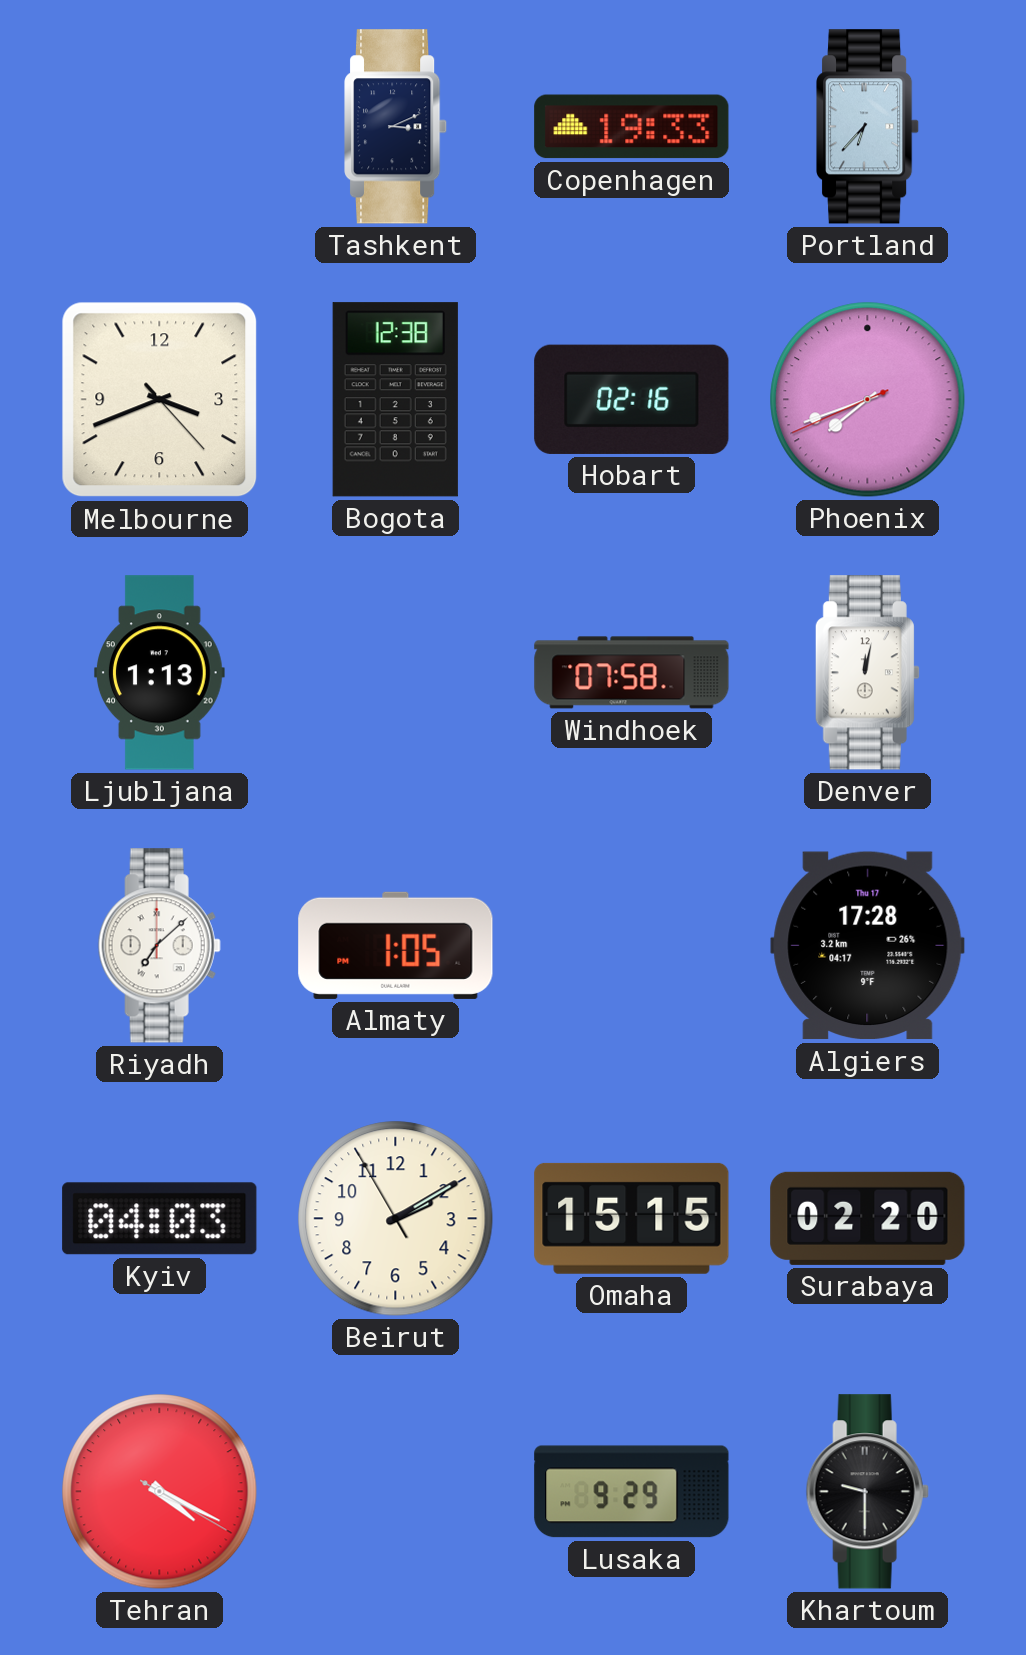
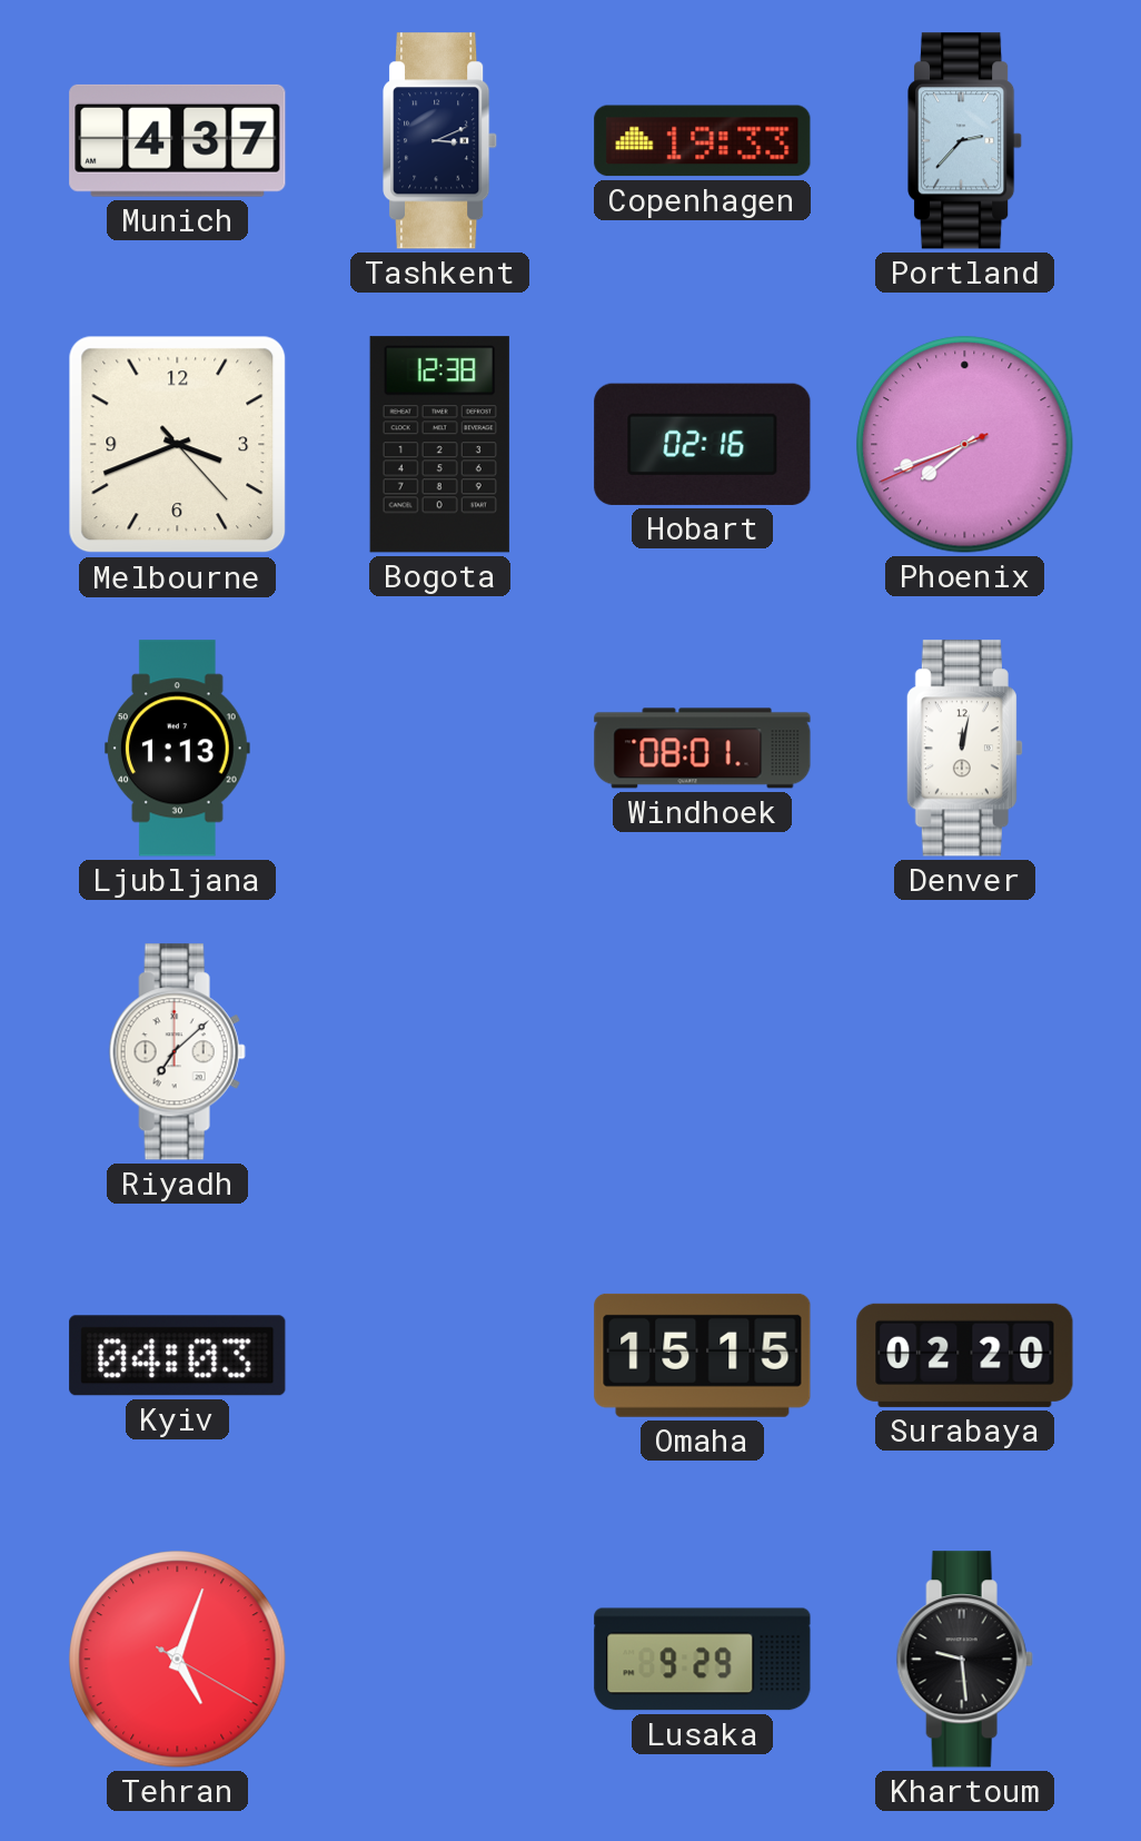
Munich: none -> 4:37
Portland: 6:37 -> 2:37
Windhoek: 07:58 -> 08:01
Almaty: 1:05 -> none
Algiers: 17:28 -> none
Beirut: 2:09 -> none
Tehran: 4:19 -> 5:03
Khartoum: 9:30 -> 9:29
